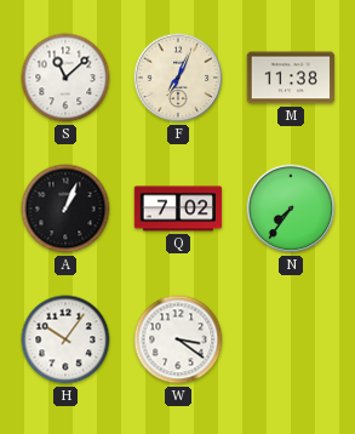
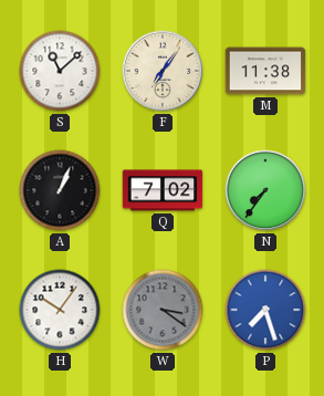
F: 7:04 -> 7:06
W dial: white -> grey
P: none -> 7:27
